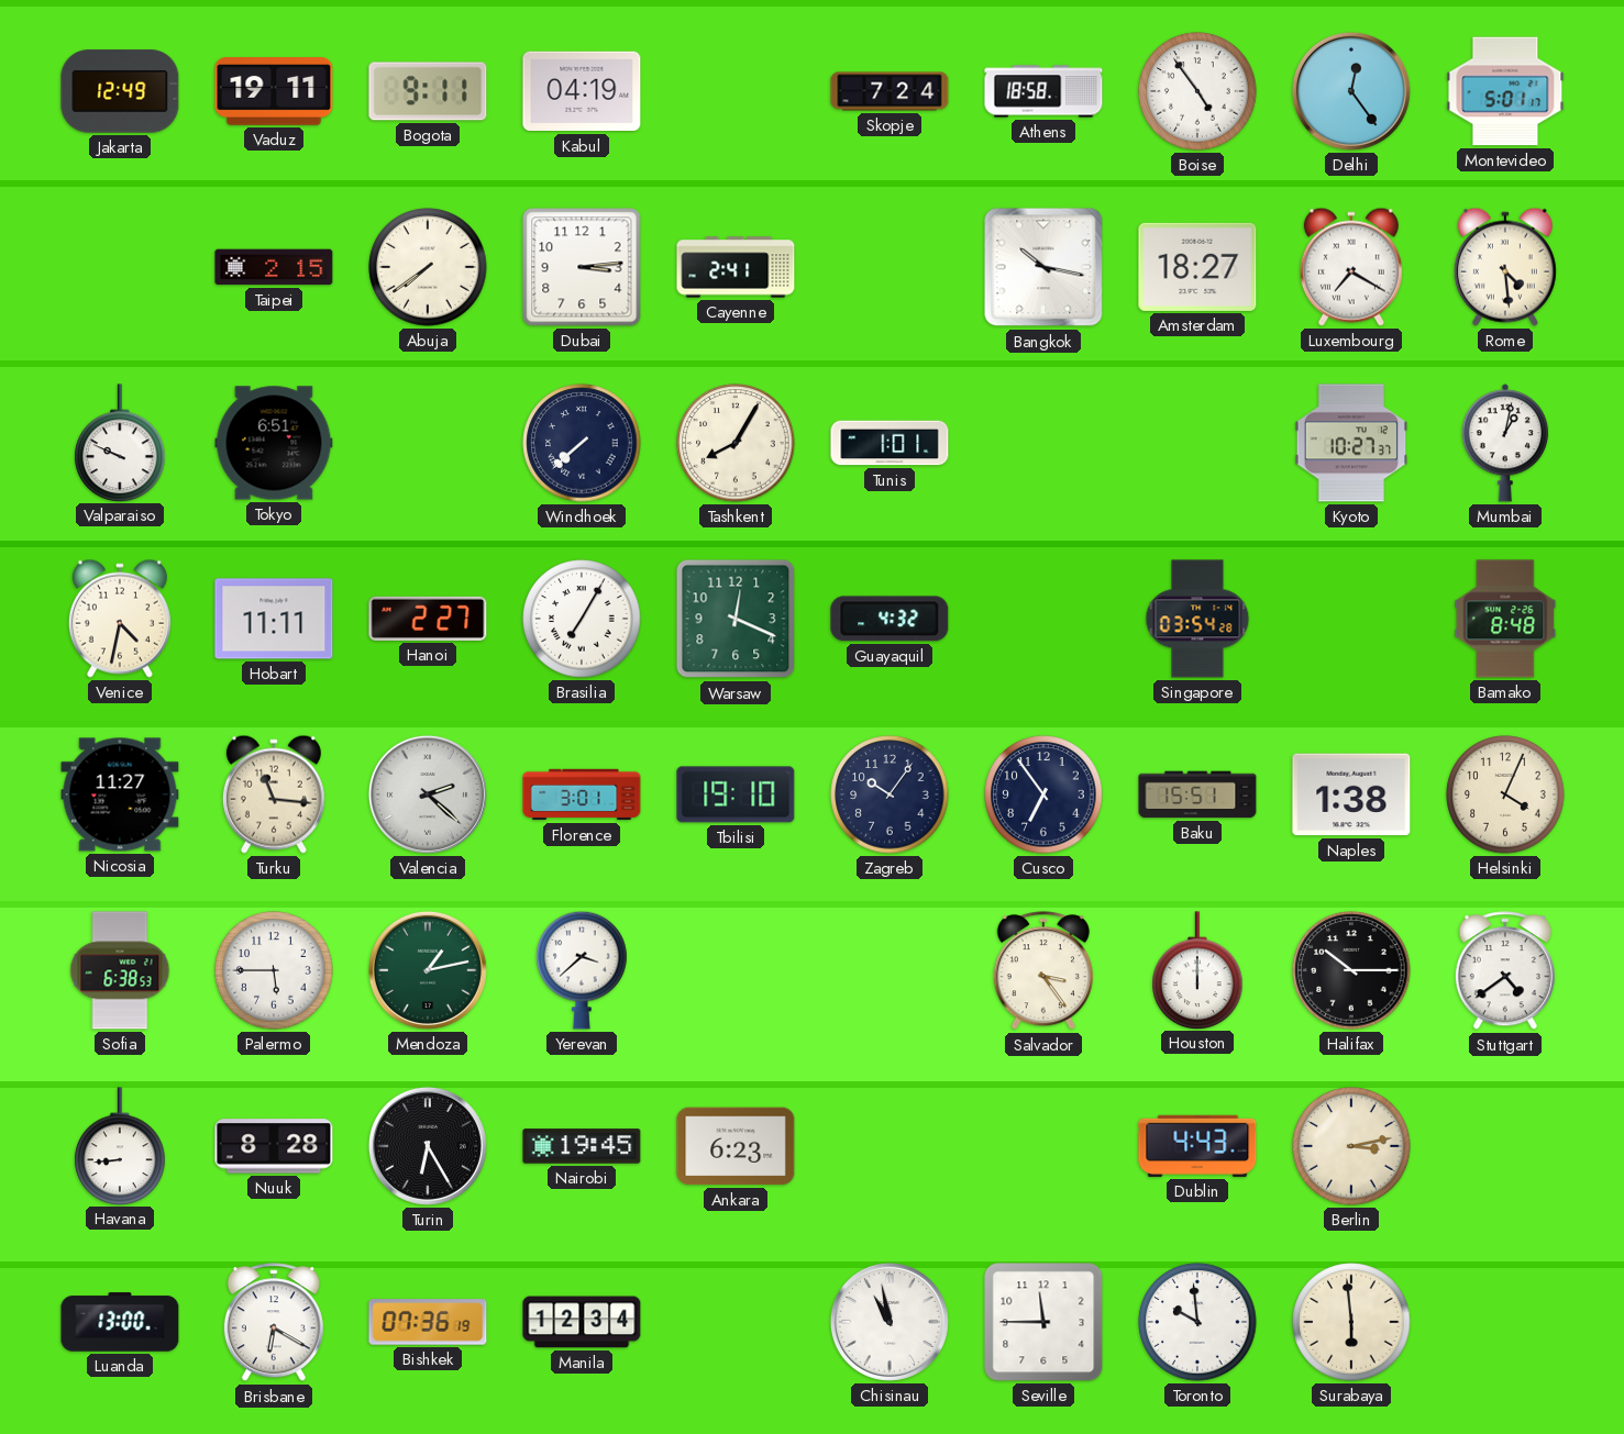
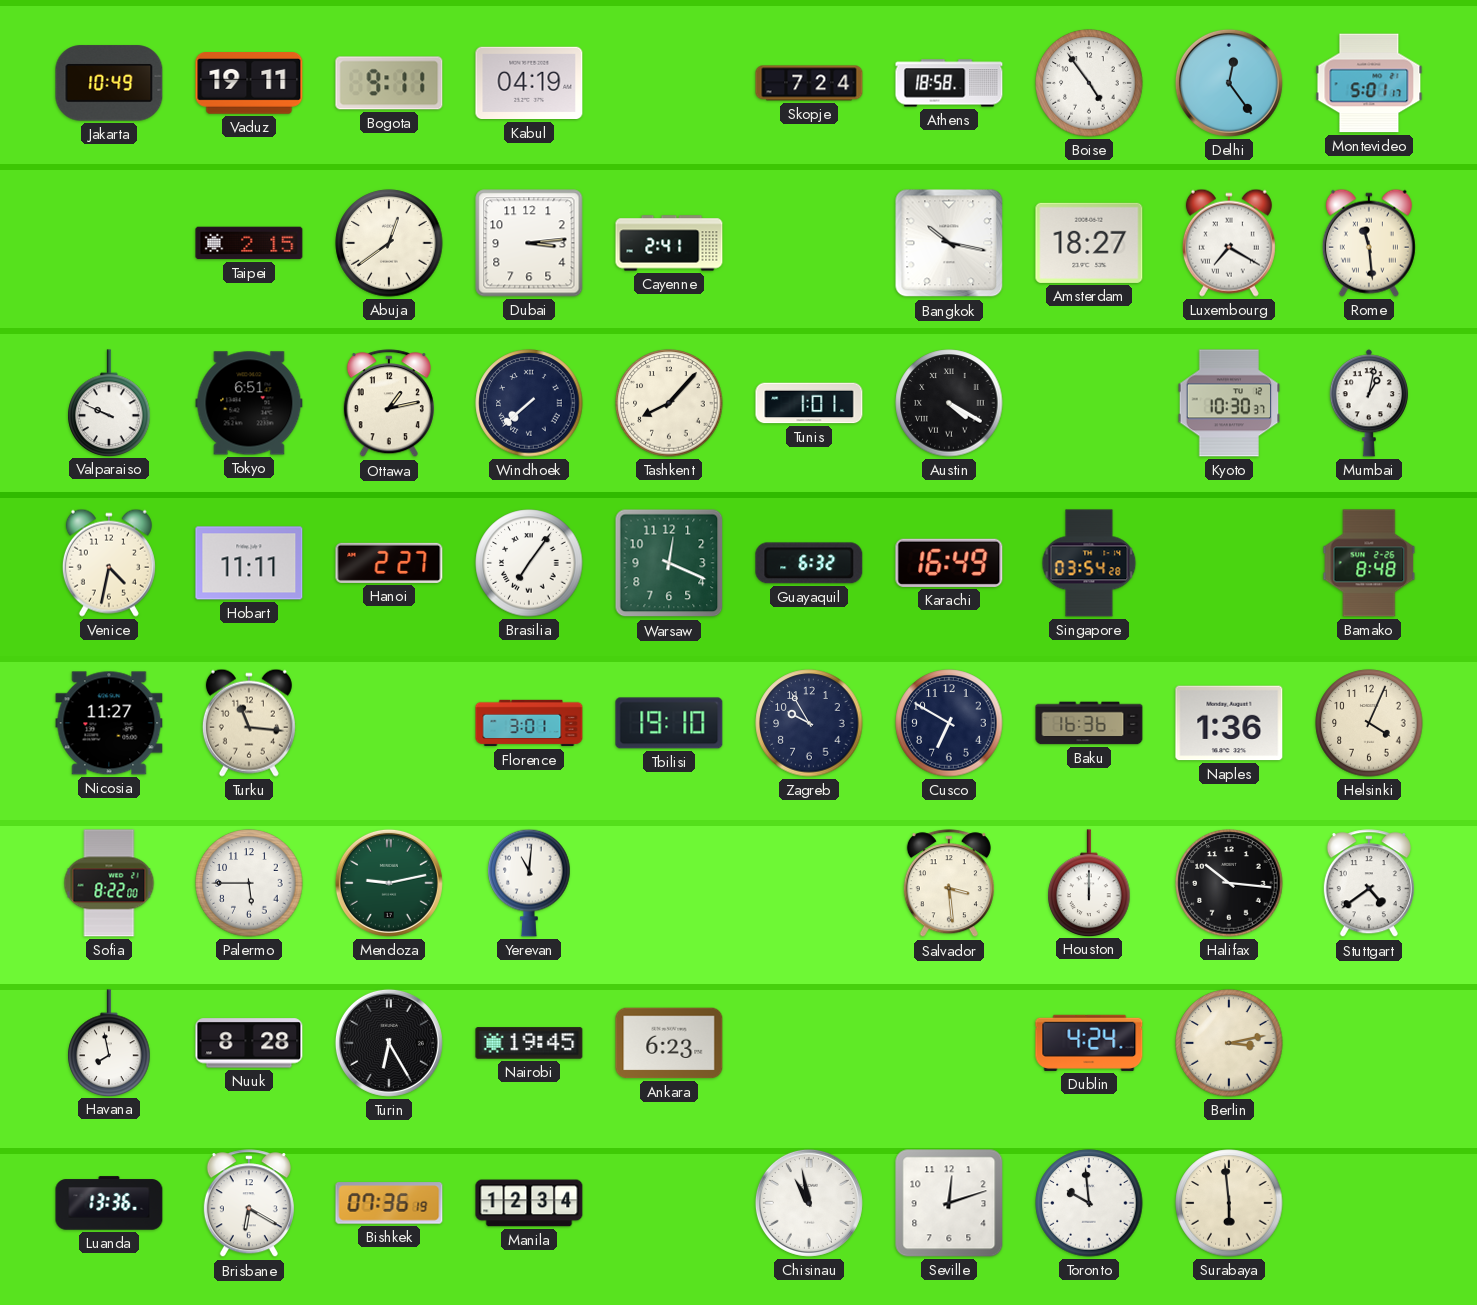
Jakarta: 12:49 -> 10:49
Abuja: 7:39 -> 12:39
Rome: 4:29 -> 11:29
Ottawa: none -> 1:13
Tashkent: 8:05 -> 8:07
Austin: none -> 4:20
Kyoto: 10:27 -> 10:30
Brasilia: 7:05 -> 7:06
Guayaquil: 4:32 -> 6:32
Karachi: none -> 16:49
Valencia: 2:22 -> none
Zagreb: 10:06 -> 9:55
Cusco: 6:54 -> 6:50
Baku: 15:51 -> 16:36
Naples: 1:38 -> 1:36
Sofia: 6:38 -> 8:22
Mendoza: 1:13 -> 9:13
Yerevan: 3:38 -> 11:01
Salvador: 3:24 -> 3:29
Halifax: 10:15 -> 10:16
Havana: 8:44 -> 7:58
Dublin: 4:43 -> 4:24
Luanda: 13:00 -> 13:36
Seville: 11:45 -> 12:12
